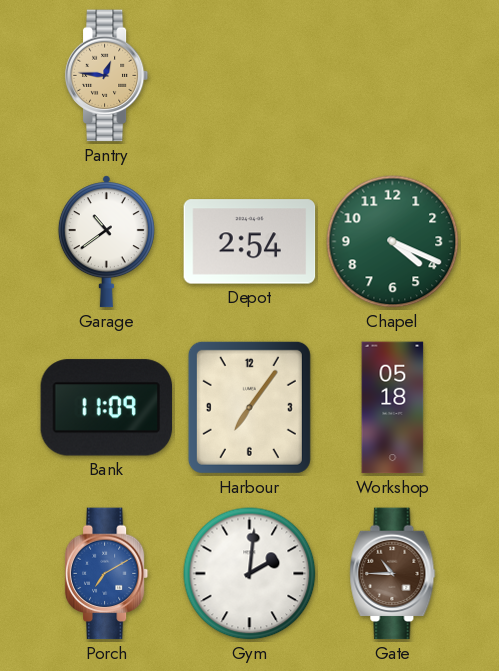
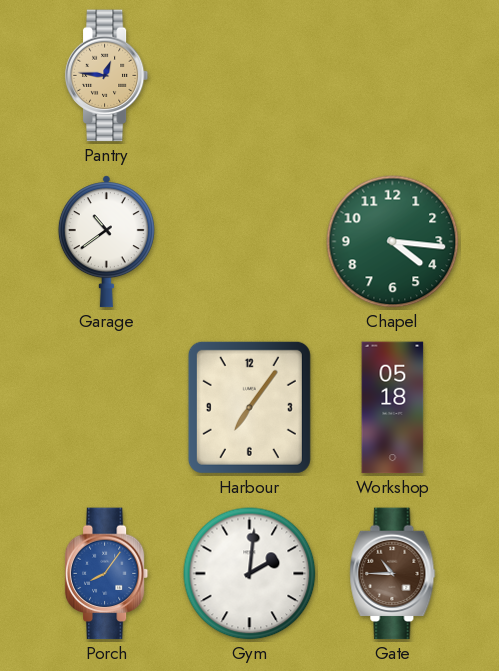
Depot: 2:54 -> none
Chapel: 4:19 -> 4:16
Bank: 11:09 -> none
Porch: 7:10 -> 8:06
